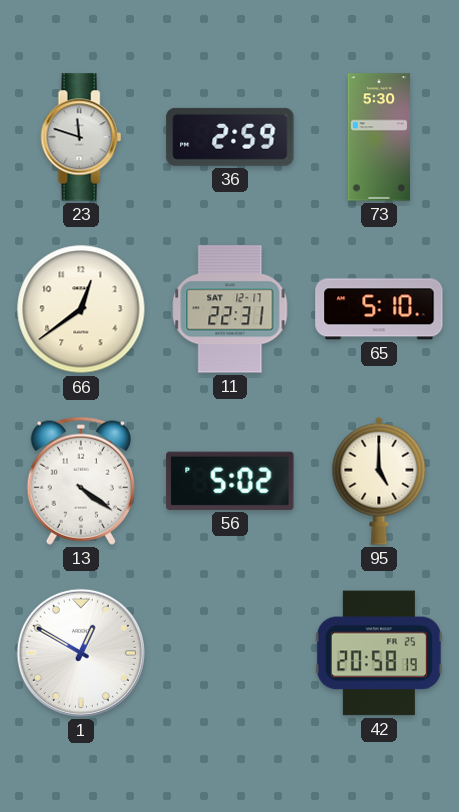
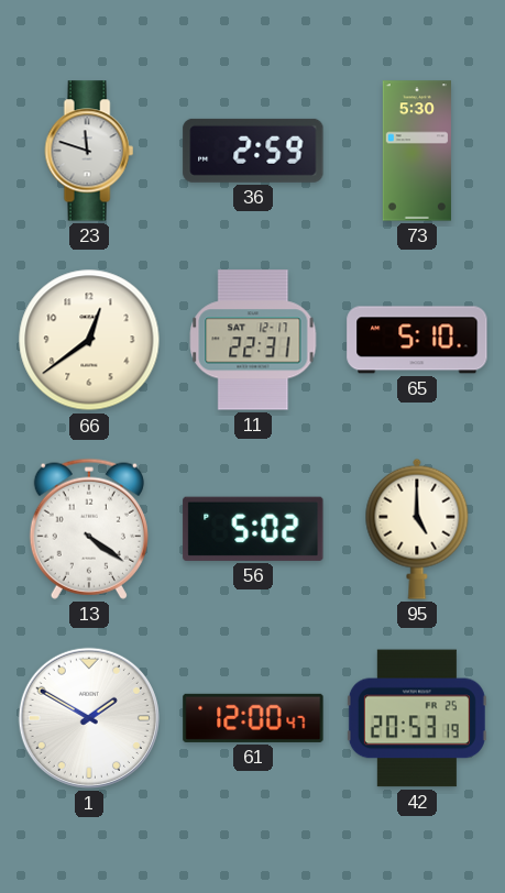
1: 12:50 -> 1:50
61: none -> 12:00
42: 20:58 -> 20:53
